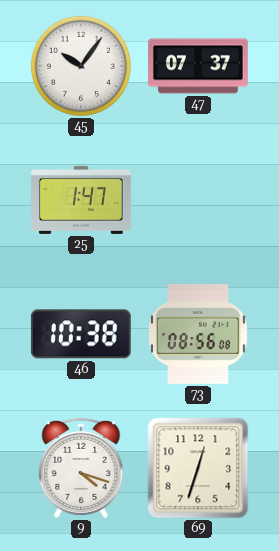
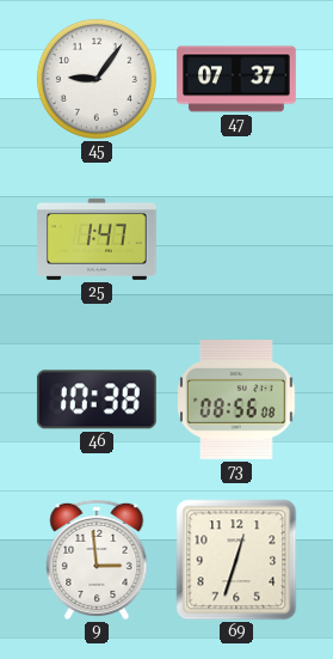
45: 10:06 -> 9:06
9: 4:18 -> 2:59
